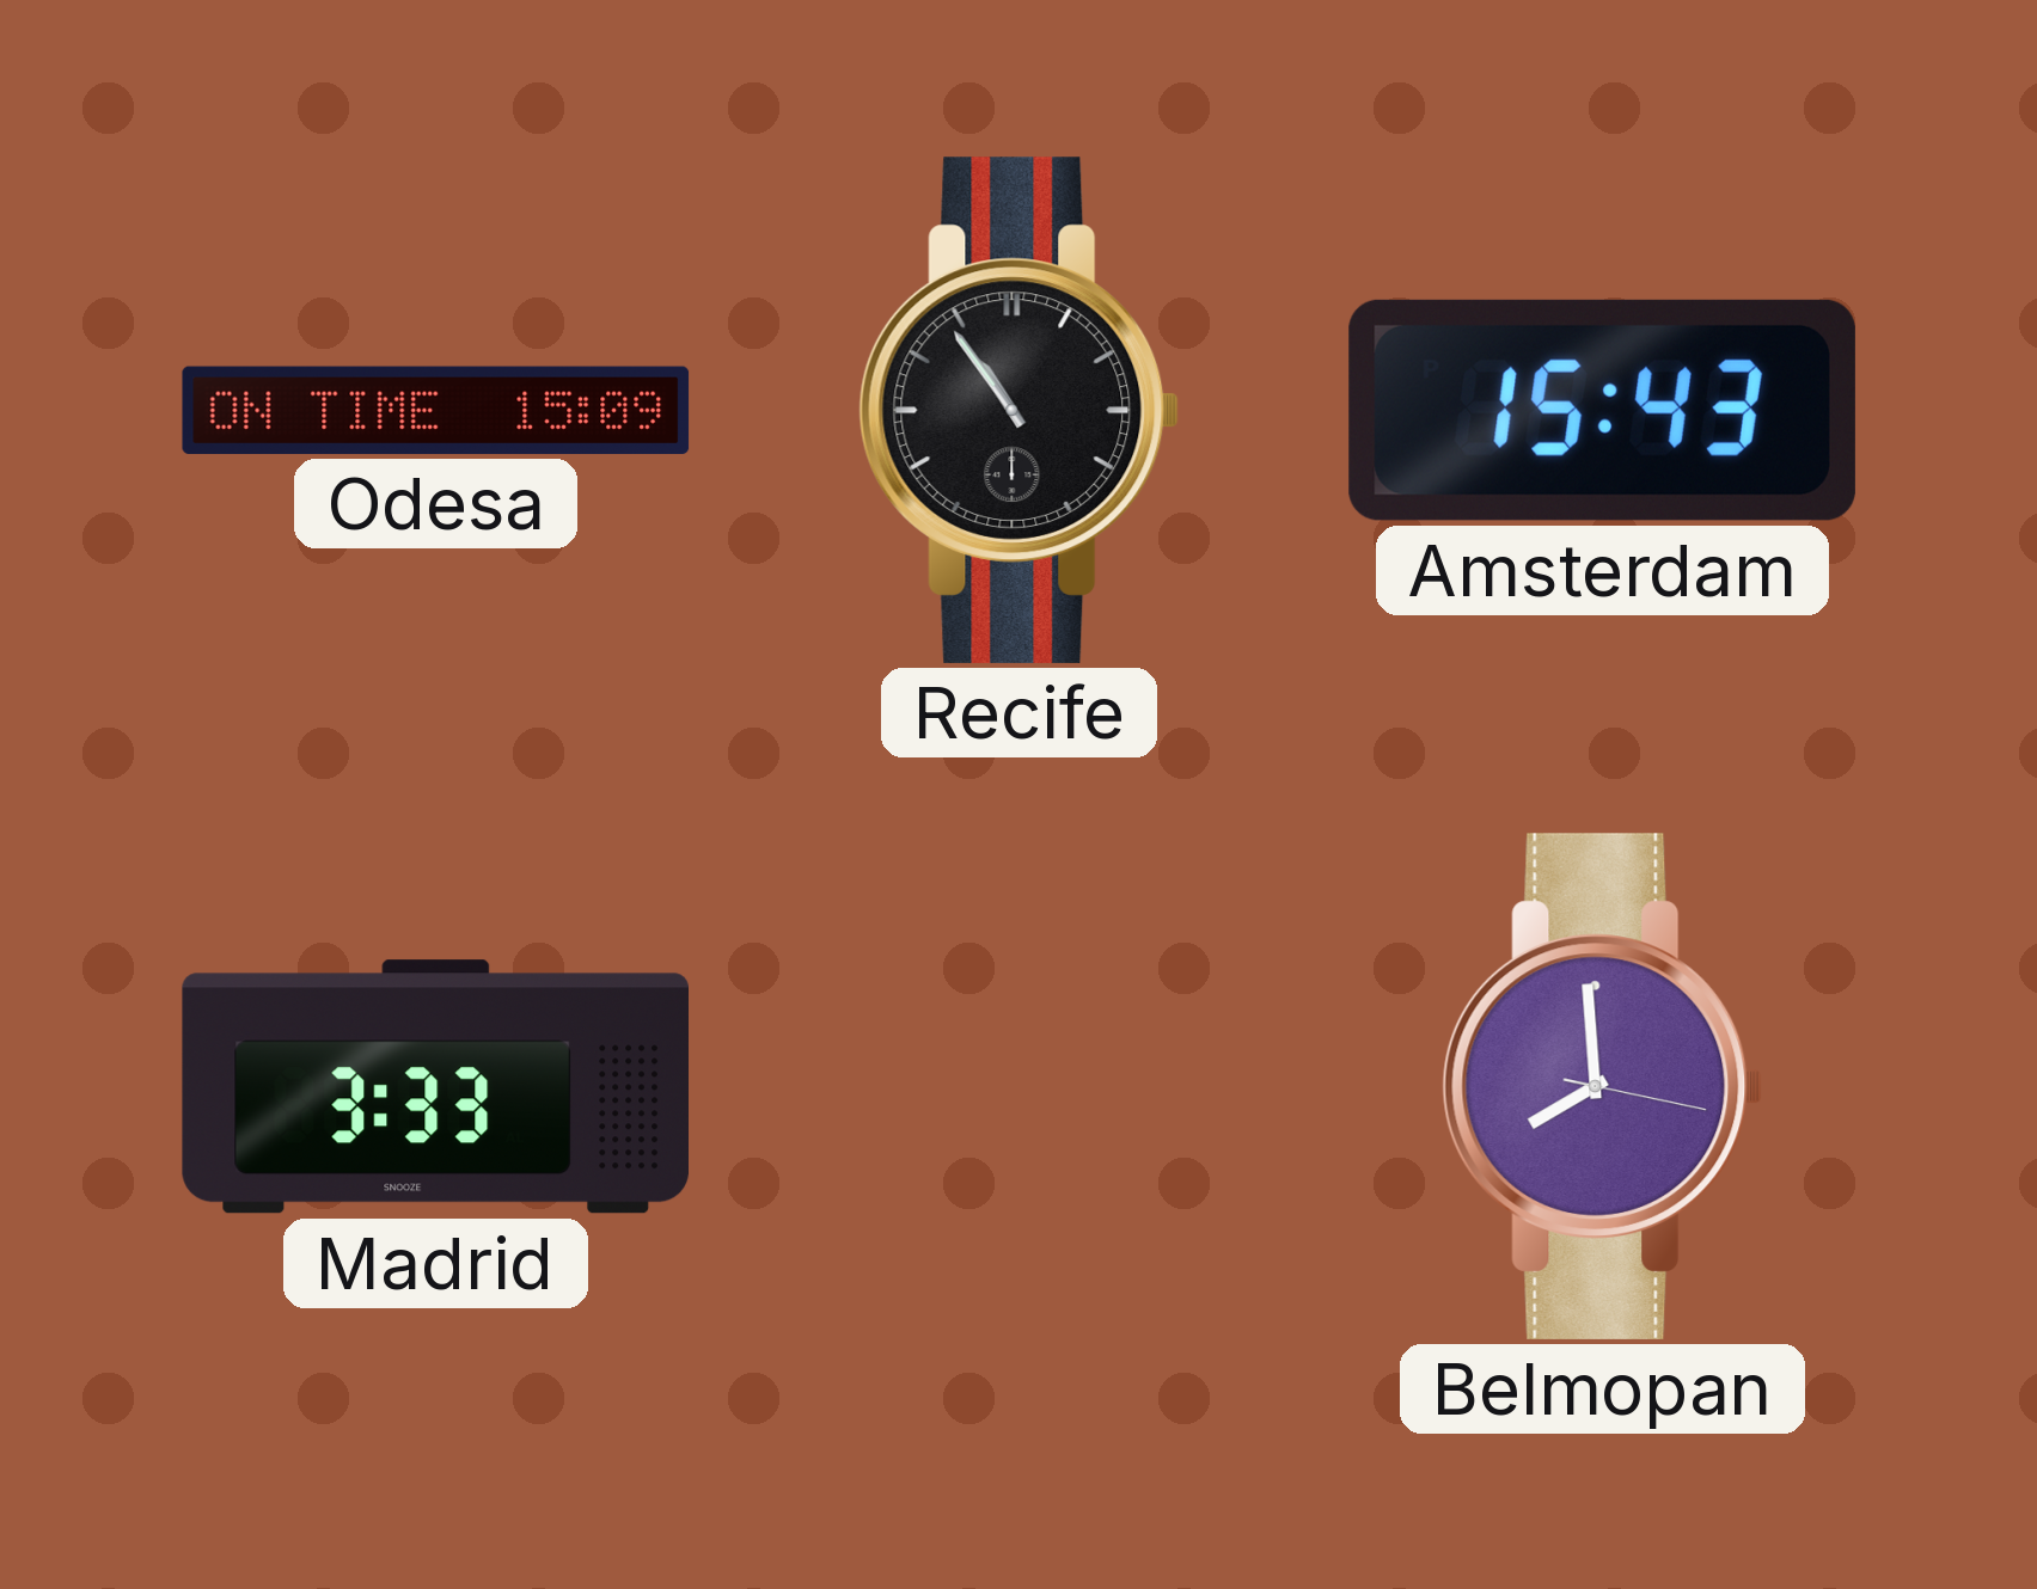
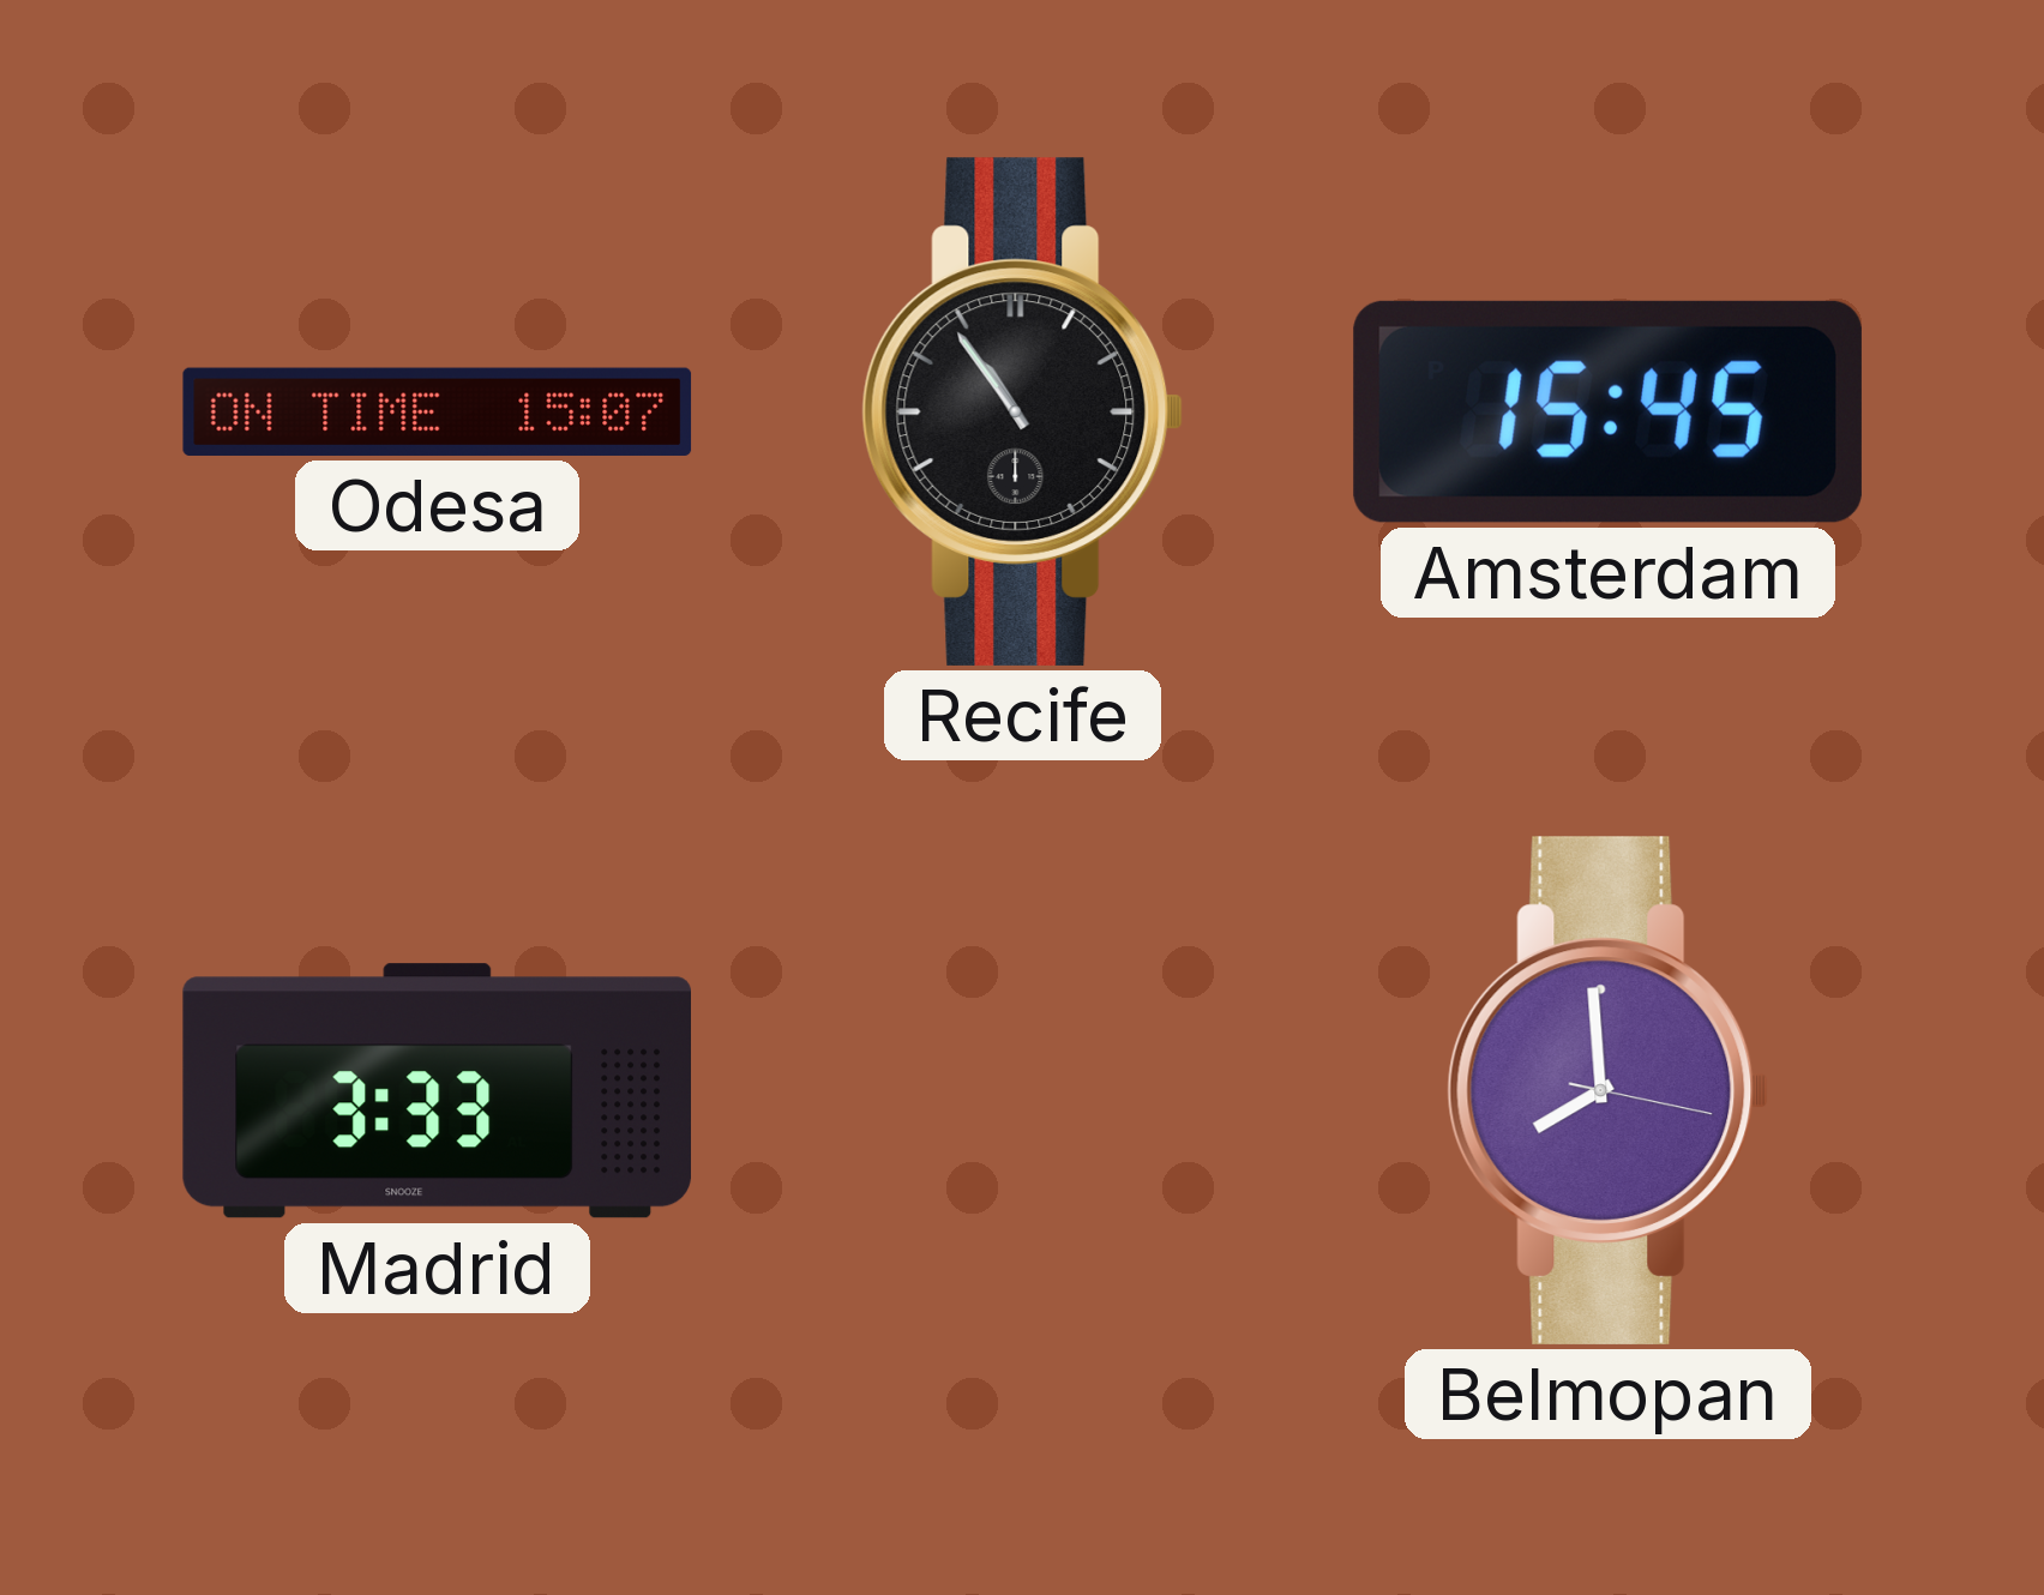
Odesa: 15:09 -> 15:07
Amsterdam: 15:43 -> 15:45
